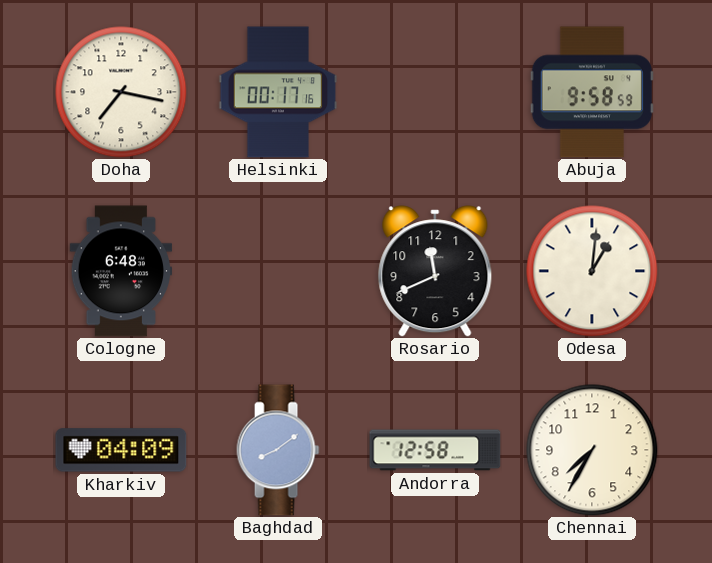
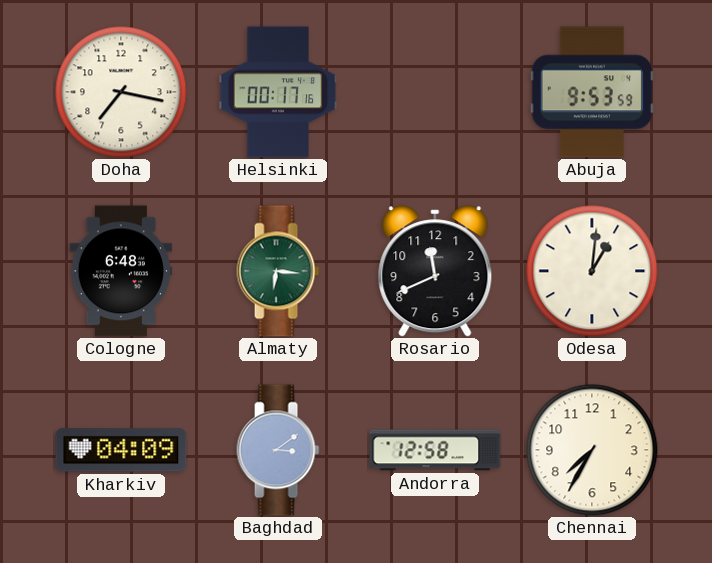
Abuja: 9:58 -> 9:53
Almaty: none -> 6:16
Baghdad: 8:09 -> 3:09
